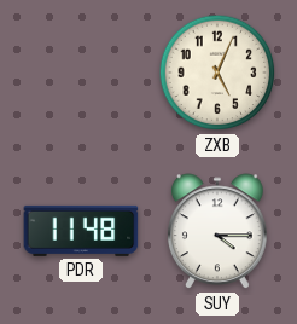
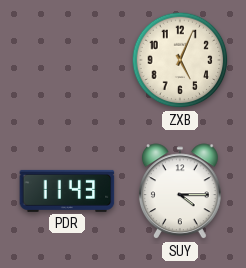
PDR: 11:48 -> 11:43
